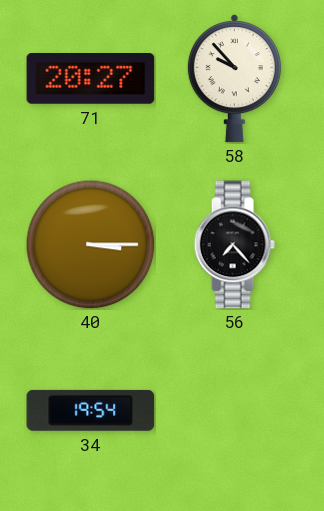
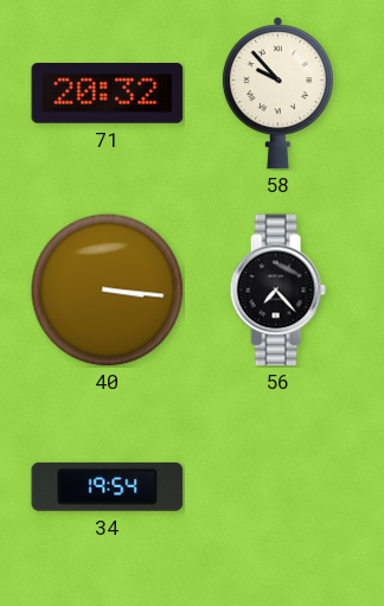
71: 20:27 -> 20:32
40: 3:15 -> 3:16
